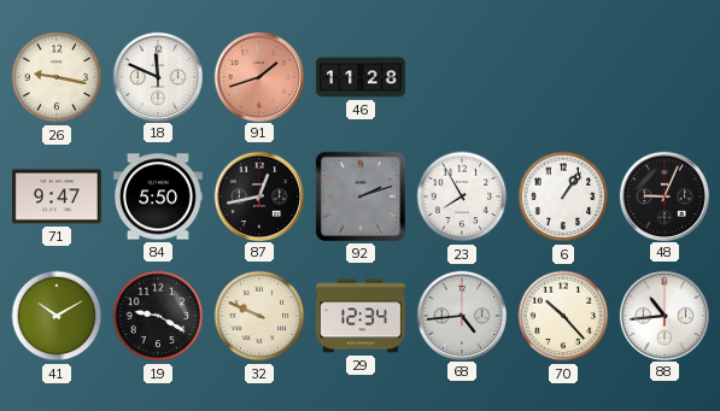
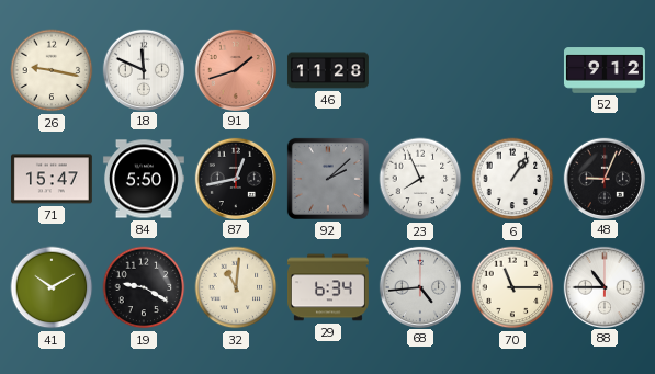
52: none -> 9:12
71: 9:47 -> 15:47
92: 2:12 -> 2:08
23: 7:55 -> 7:56
32: 9:49 -> 11:01
29: 12:34 -> 6:34
70: 10:23 -> 11:15
88: 10:44 -> 10:45
